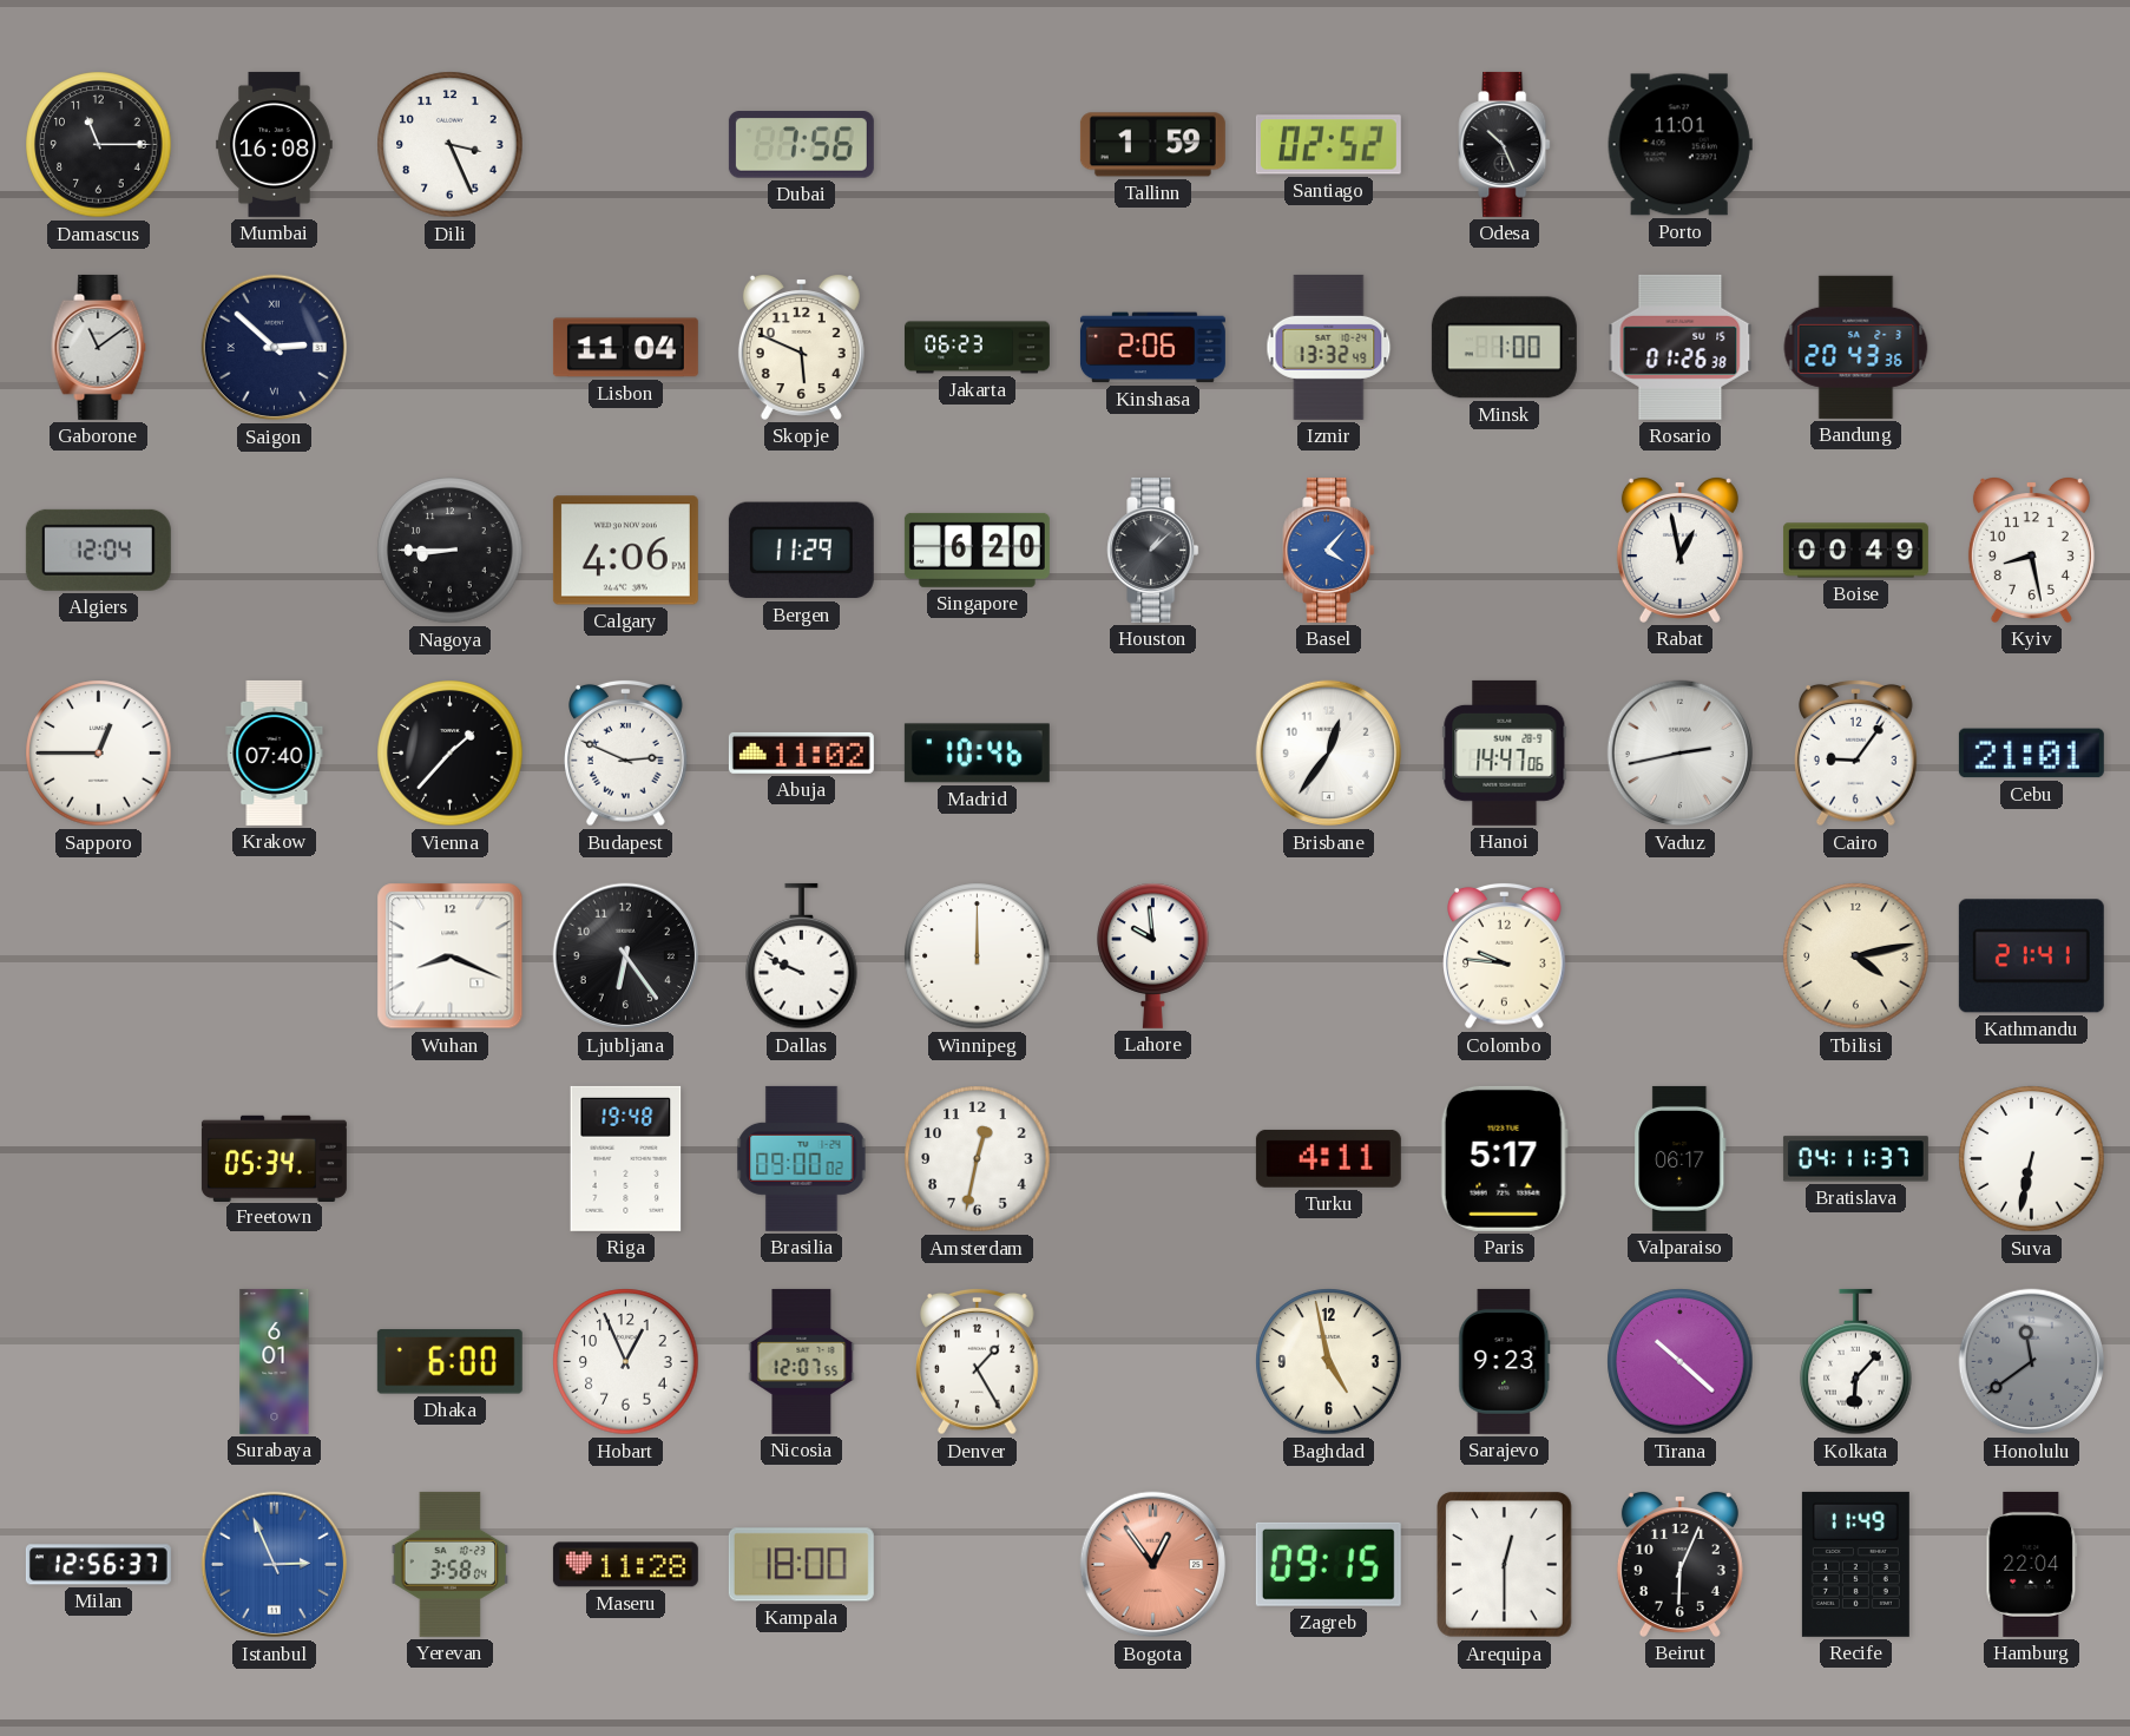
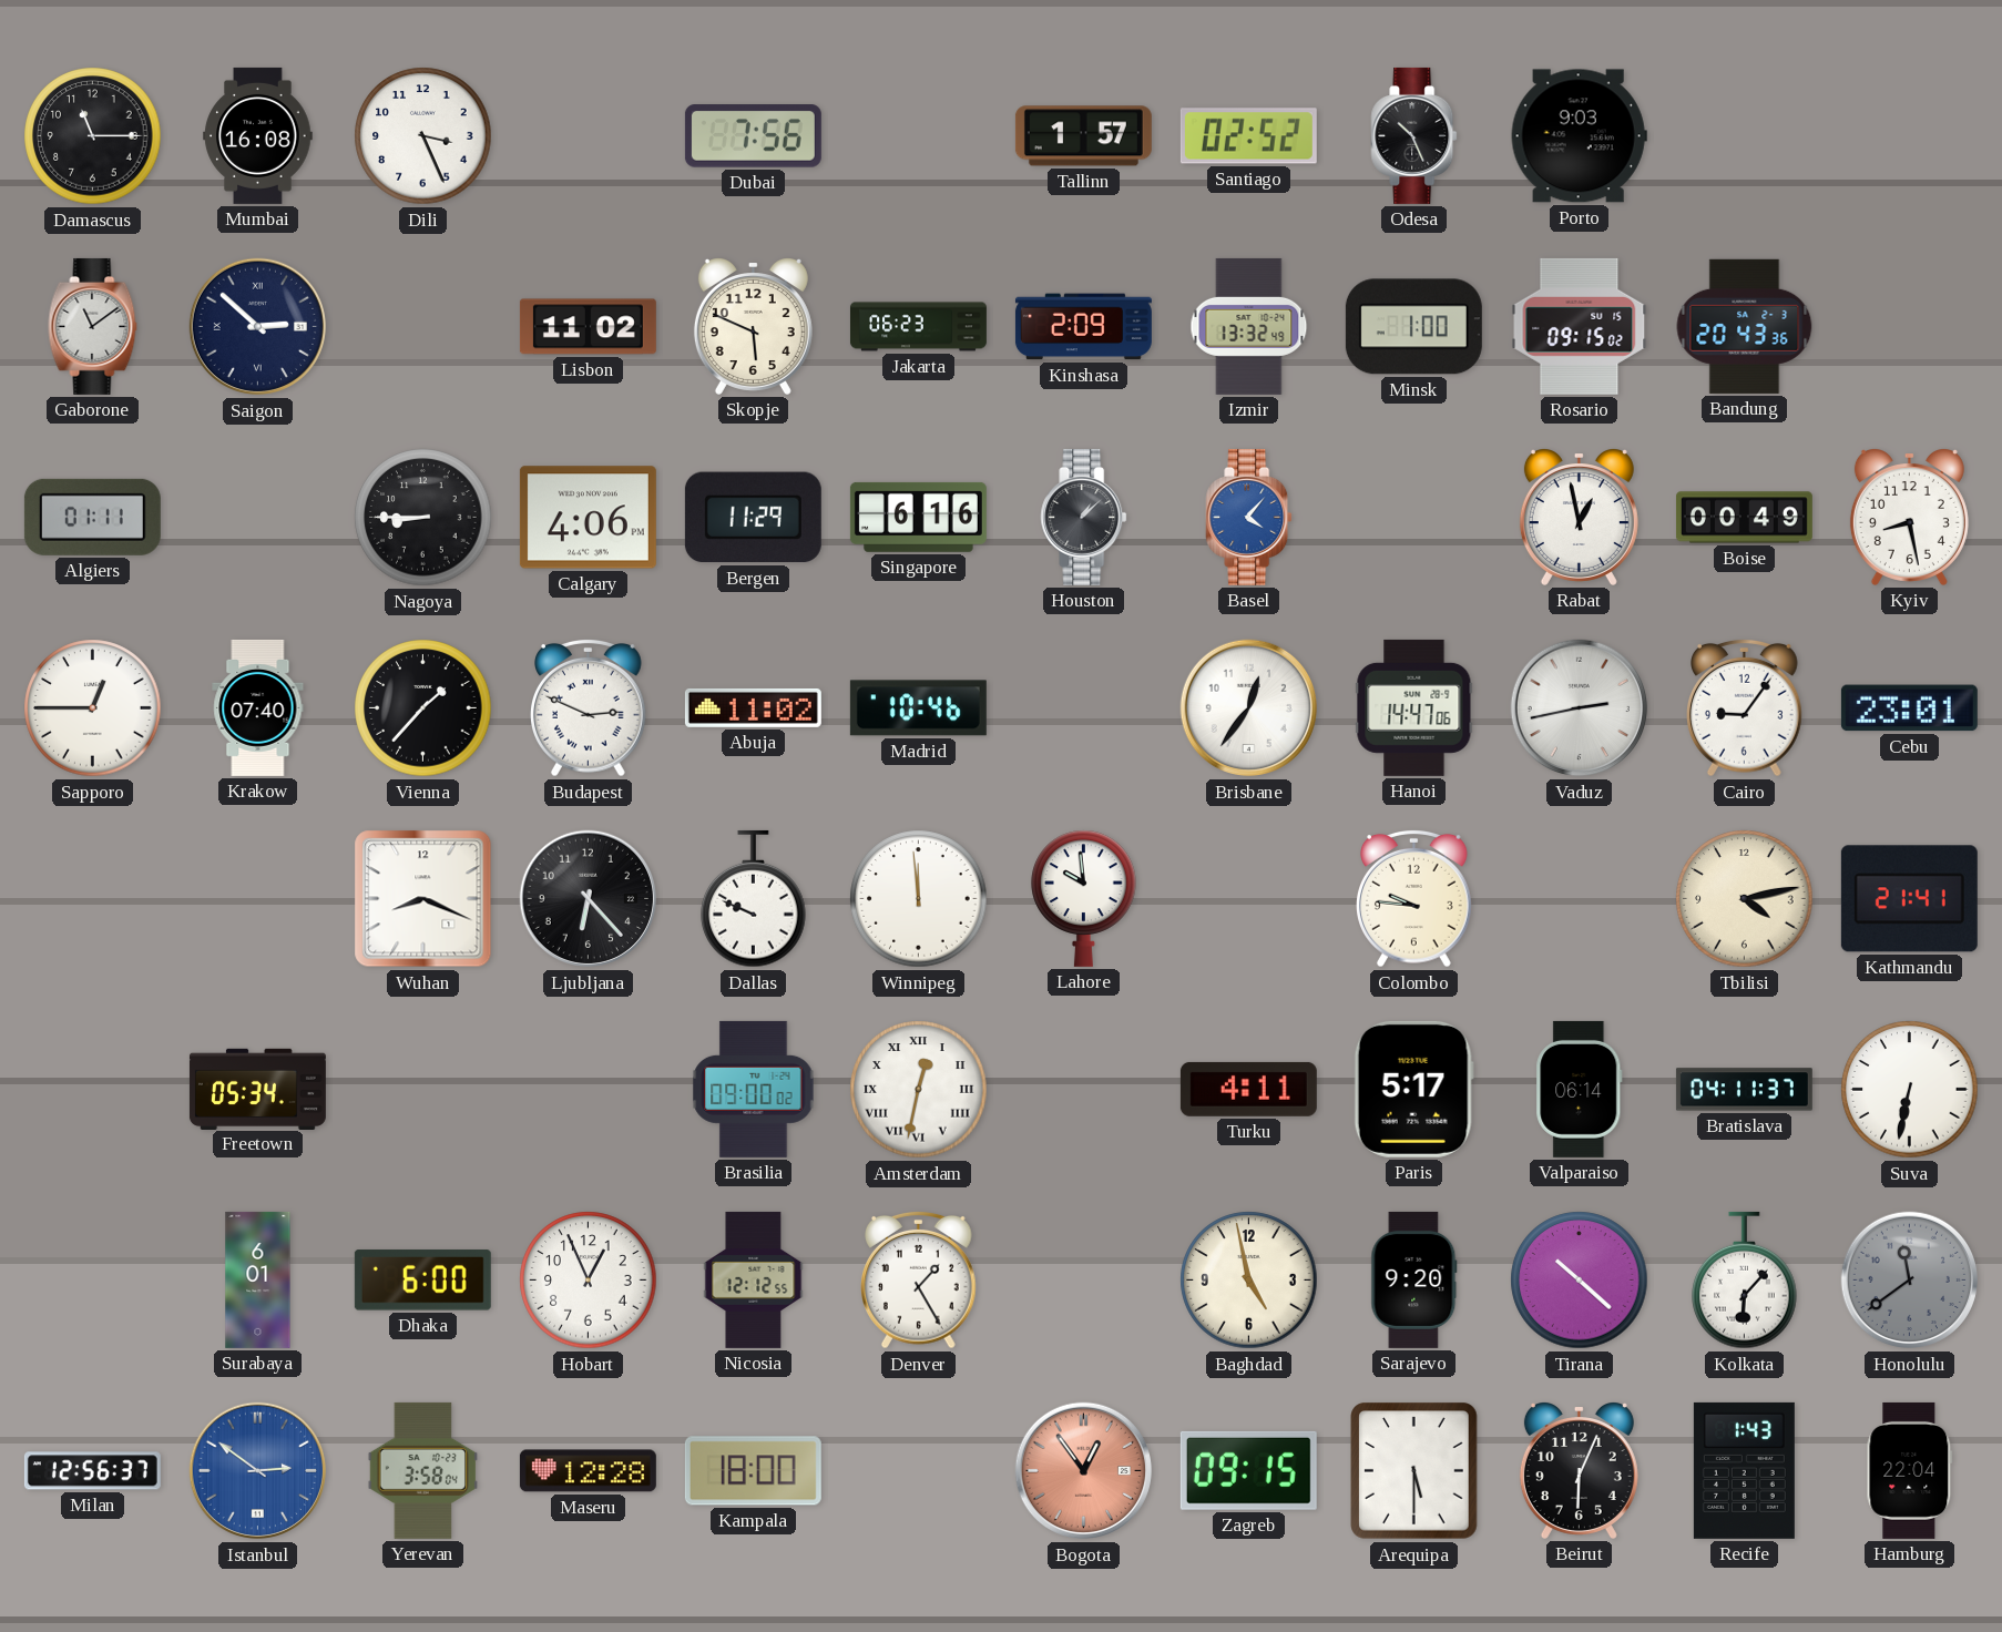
Tallinn: 1:59 -> 1:57
Porto: 11:01 -> 9:03
Lisbon: 11:04 -> 11:02
Kinshasa: 2:06 -> 2:09
Rosario: 01:26 -> 09:15
Algiers: 12:04 -> 01:11
Singapore: 6:20 -> 6:16
Cebu: 21:01 -> 23:01
Ljubljana: 6:24 -> 6:23
Winnipeg: 12:00 -> 11:59
Riga: 19:48 -> none
Amsterdam numerals: Arabic -> Roman
Valparaiso: 06:17 -> 06:14
Nicosia: 12:07 -> 12:12
Sarajevo: 9:23 -> 9:20
Istanbul: 2:56 -> 2:51
Maseru: 11:28 -> 12:28
Arequipa: 12:30 -> 5:30
Recife: 11:49 -> 1:43
